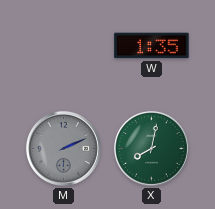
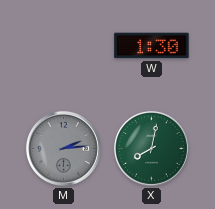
W: 1:35 -> 1:30
M: 2:11 -> 2:14
